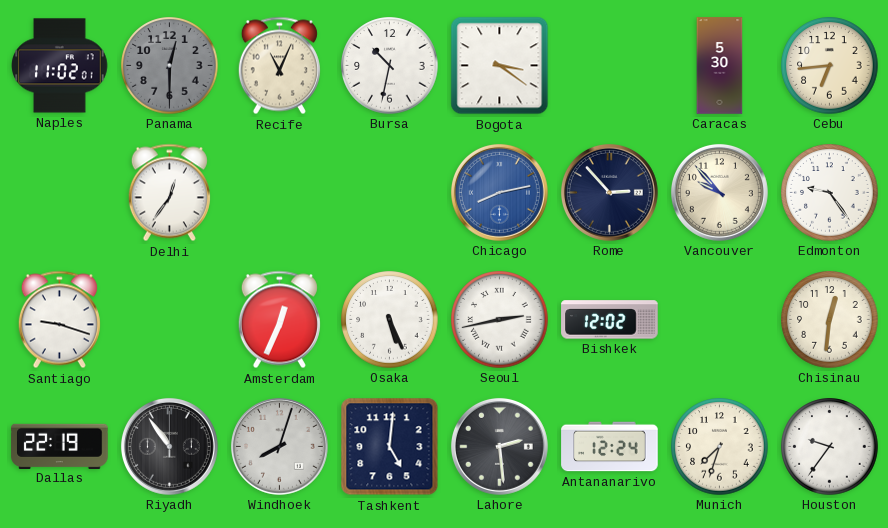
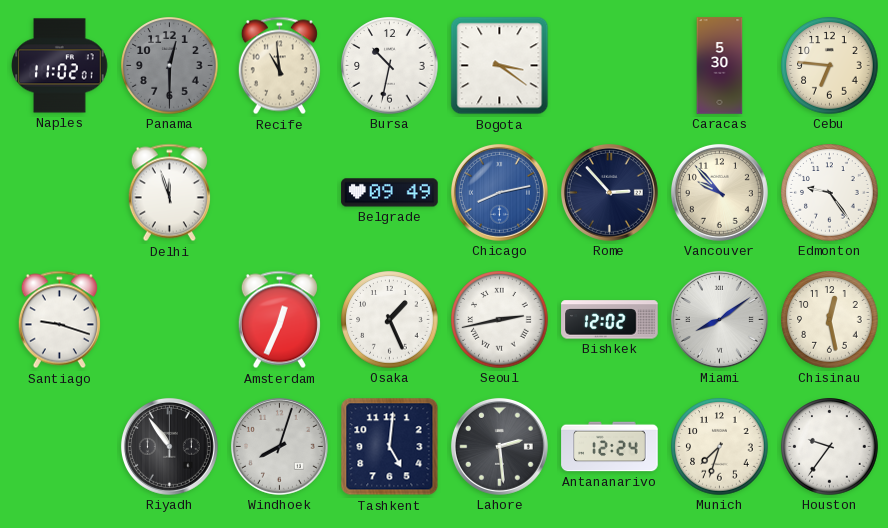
Recife: 11:04 -> 10:59
Cebu: 6:44 -> 6:46
Delhi: 12:36 -> 11:57
Belgrade: none -> 09:49
Osaka: 5:26 -> 1:26
Miami: none -> 8:09
Chisinau: 12:31 -> 12:28
Dallas: 22:19 -> none
